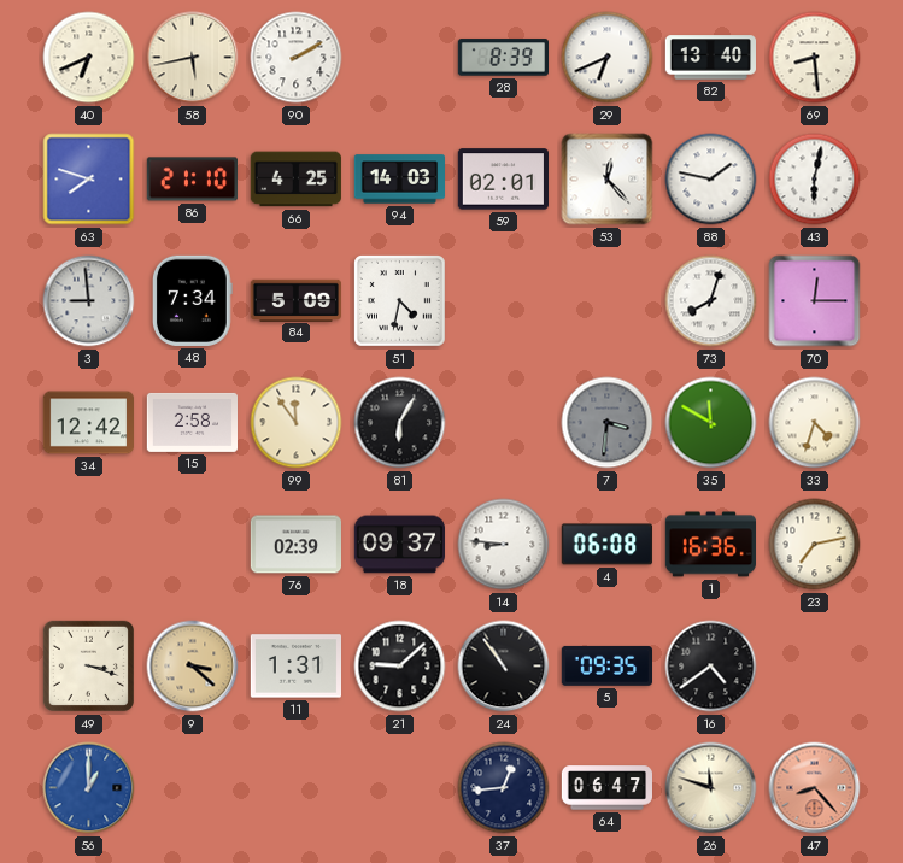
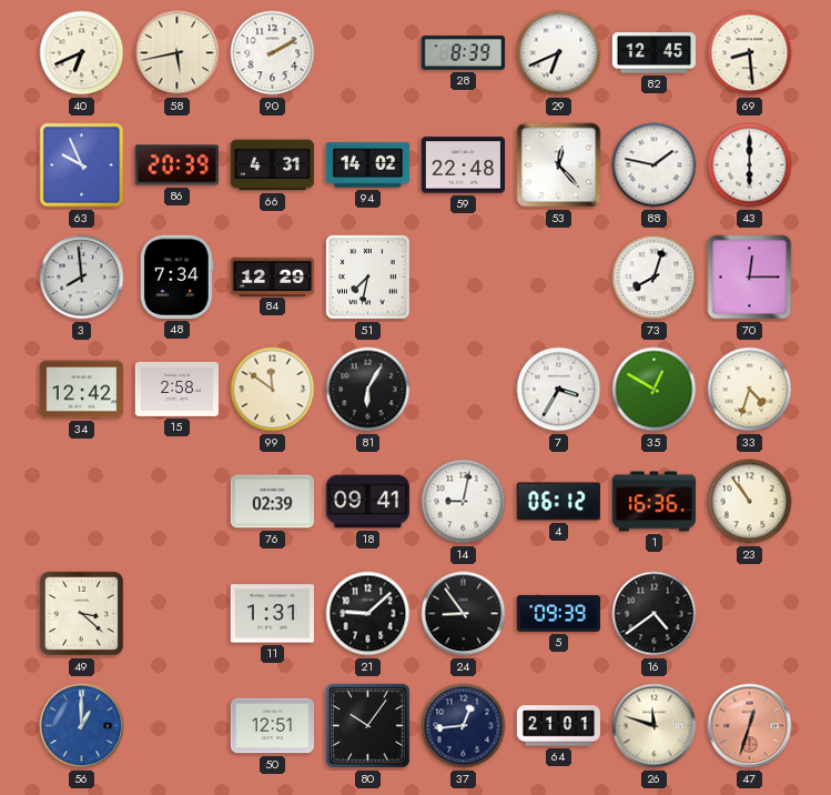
82: 13:40 -> 12:45
63: 7:48 -> 9:56
86: 21:10 -> 20:39
66: 4:25 -> 4:31
94: 14:03 -> 14:02
59: 02:01 -> 22:48
43: 6:02 -> 6:00
3: 8:59 -> 7:59
84: 5:09 -> 12:29
51: 4:32 -> 7:32
99: 11:54 -> 11:51
7: 3:31 -> 3:35
7 dial: grey -> white
35: 11:50 -> 12:50
18: 09:37 -> 09:41
14: 8:46 -> 9:02
4: 06:08 -> 06:12
23: 7:13 -> 10:54
49: 3:18 -> 3:22
9: 3:22 -> none
24: 10:54 -> 8:54
5: 09:35 -> 09:39
50: none -> 12:51
80: none -> 10:06
64: 06:47 -> 21:01
47: 8:23 -> 12:33
